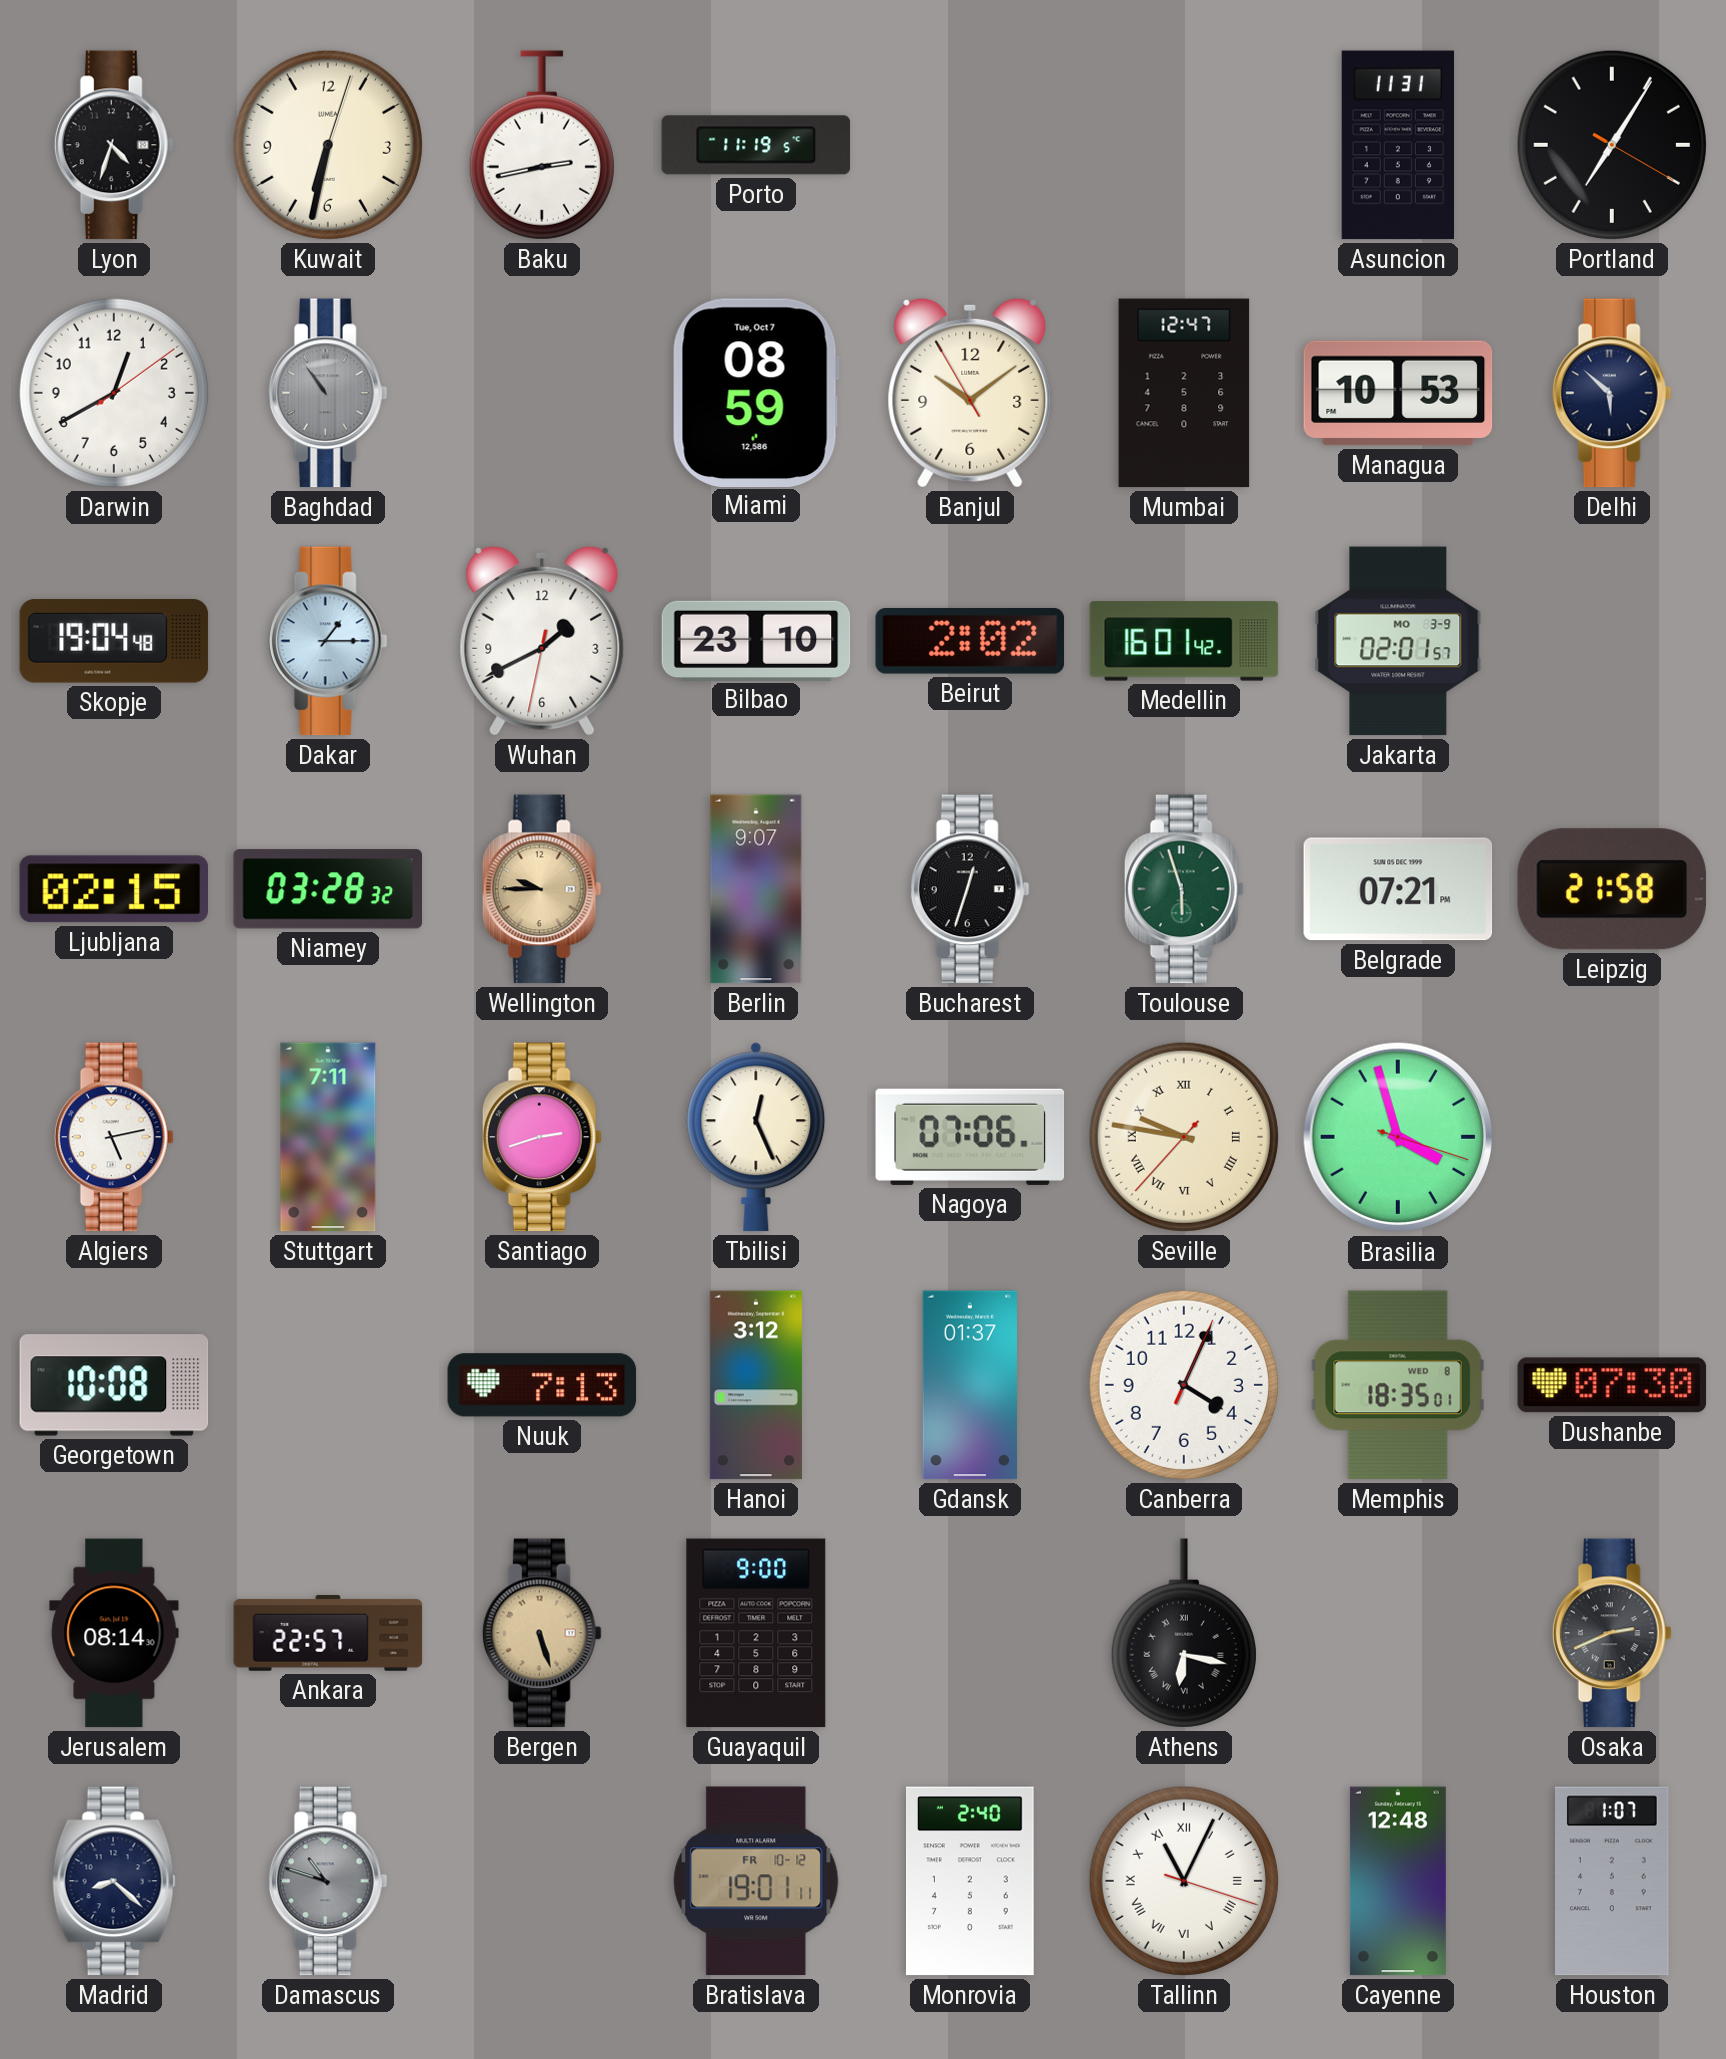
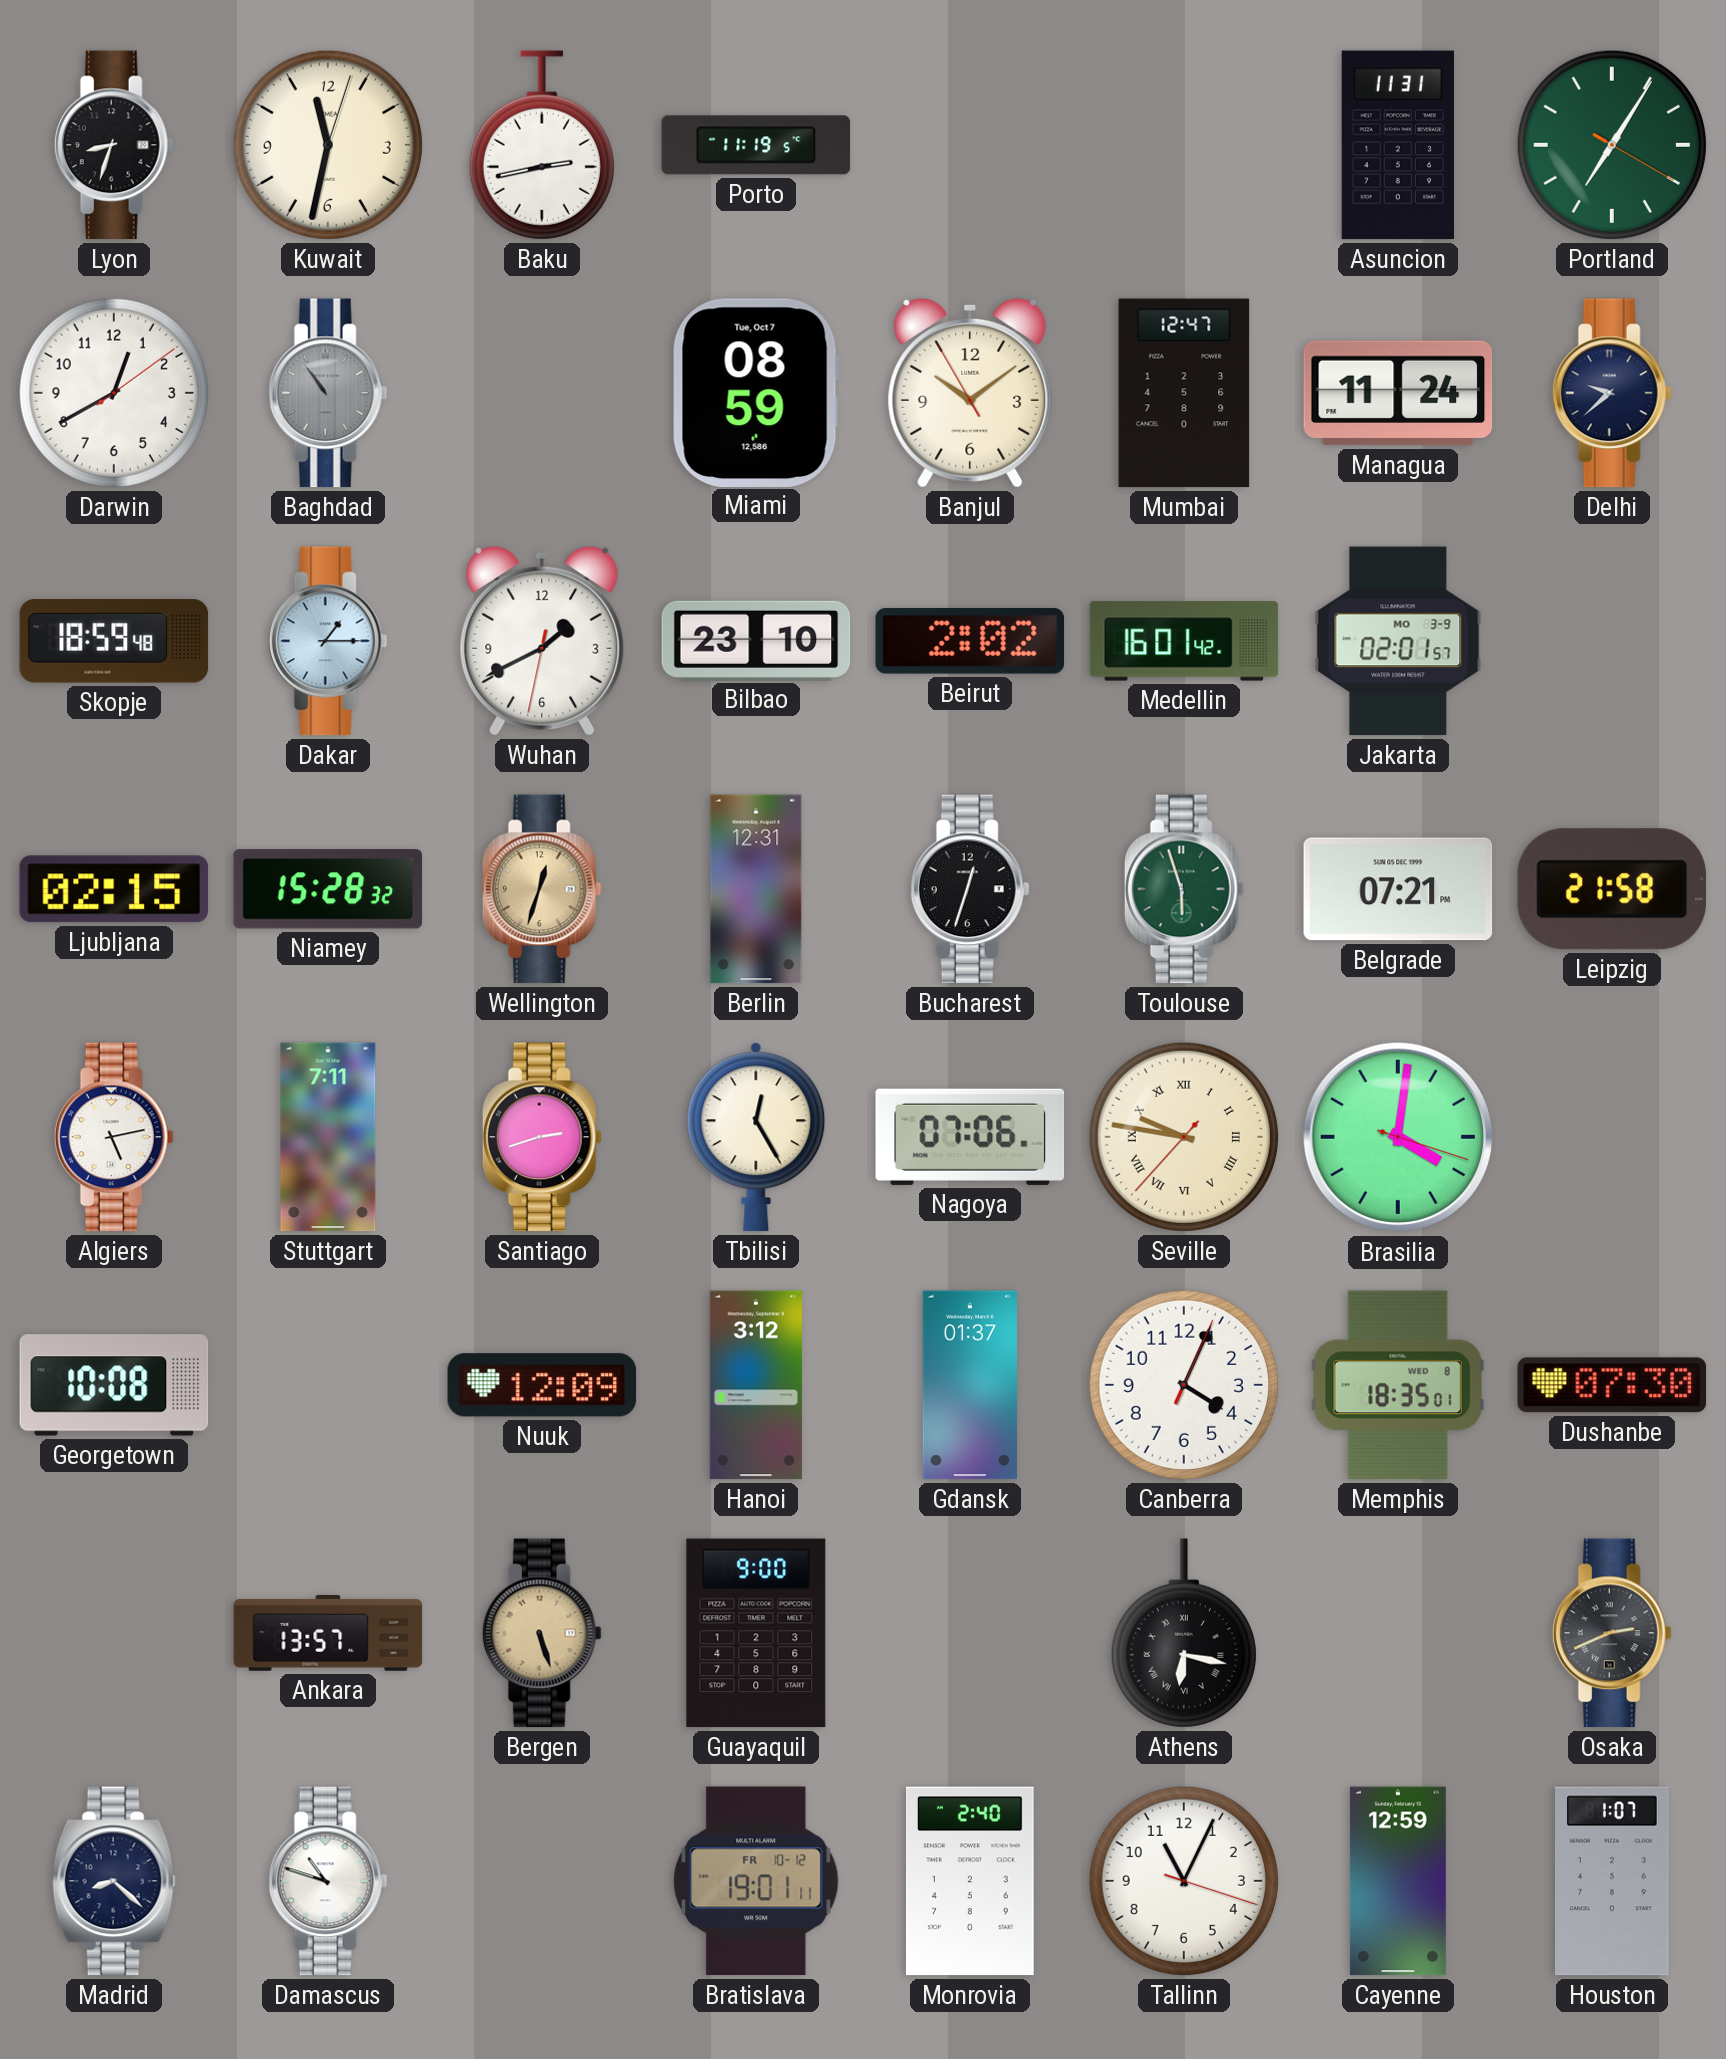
Lyon: 4:33 -> 8:33
Kuwait: 6:32 -> 11:32
Portland dial: black -> green
Managua: 10:53 -> 11:24
Delhi: 5:52 -> 9:38
Skopje: 19:04 -> 18:59
Niamey: 03:28 -> 15:28
Wellington: 9:45 -> 12:33
Berlin: 9:07 -> 12:31
Tbilisi: 12:26 -> 12:25
Brasilia: 3:57 -> 4:01
Nuuk: 7:13 -> 12:09
Jerusalem: 08:14 -> none
Ankara: 22:57 -> 13:57
Damascus dial: grey -> white
Tallinn numerals: Roman -> Arabic
Cayenne: 12:48 -> 12:59
